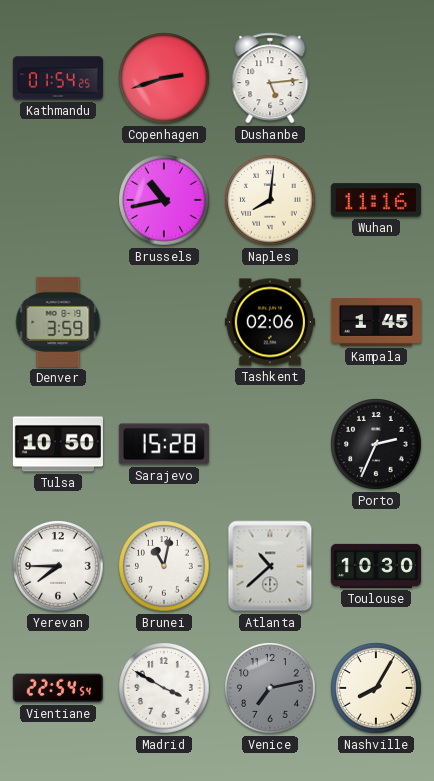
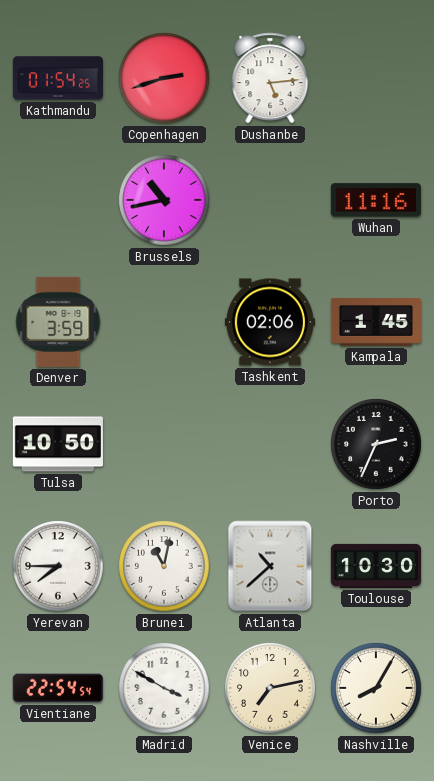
Naples: 8:01 -> none
Sarajevo: 15:28 -> none
Venice dial: grey -> cream
